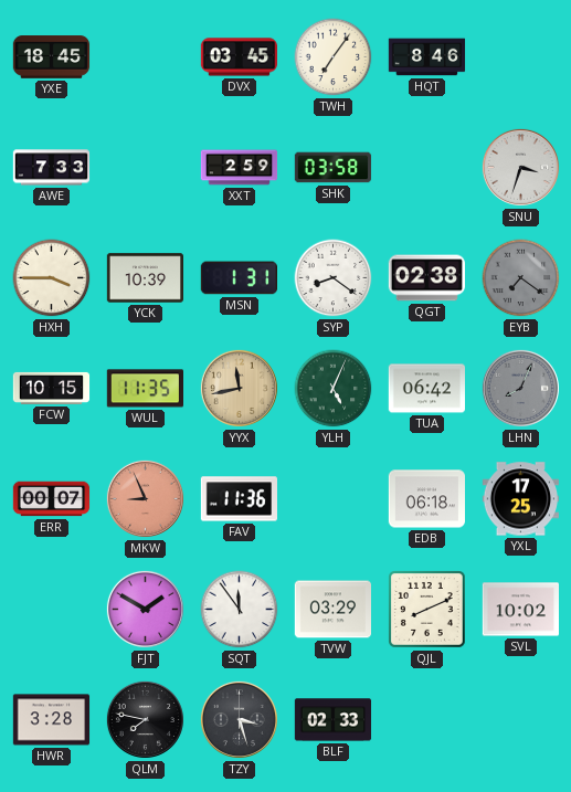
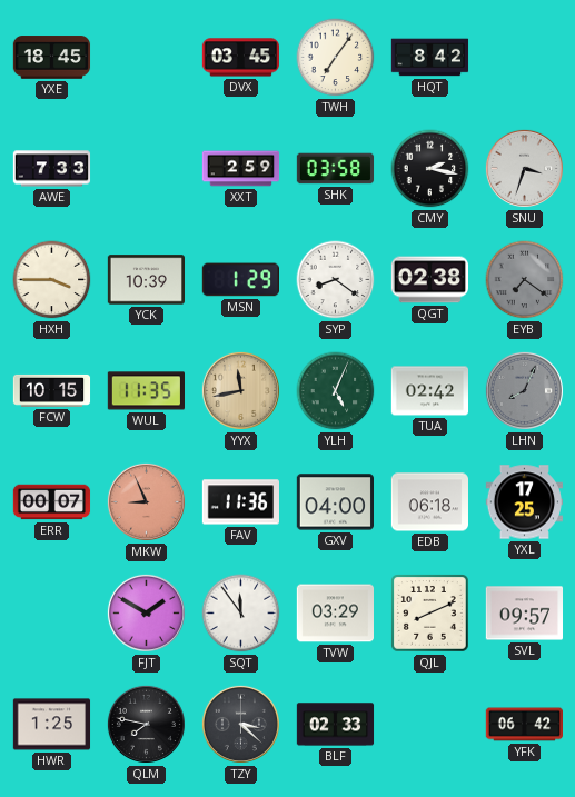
HQT: 8:46 -> 8:42
CMY: none -> 2:17
MSN: 1:31 -> 1:29
TUA: 06:42 -> 02:42
GXV: none -> 04:00
SVL: 10:02 -> 09:57
HWR: 3:28 -> 1:25
TZY: 3:27 -> 3:22
YFK: none -> 06:42
